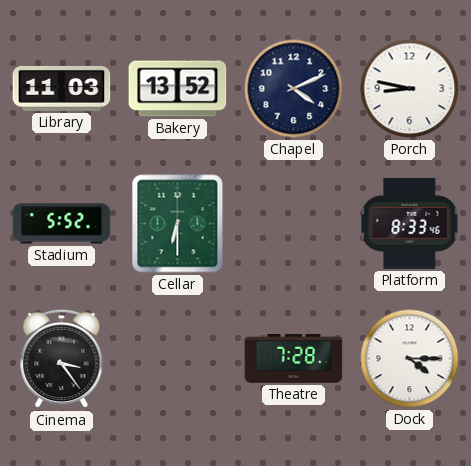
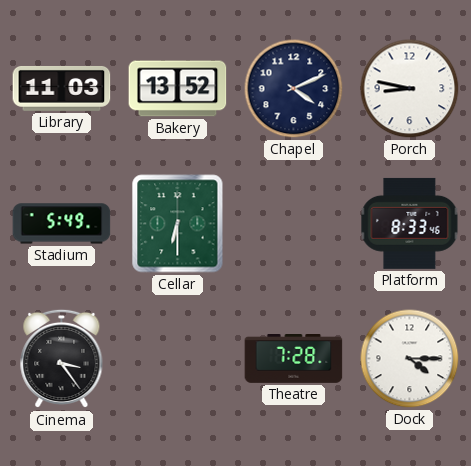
Stadium: 5:52 -> 5:49
